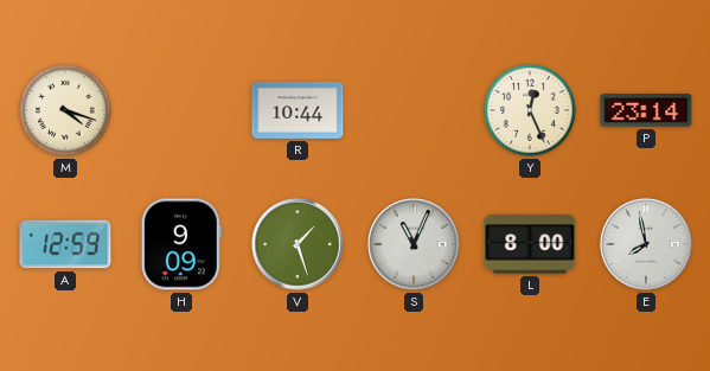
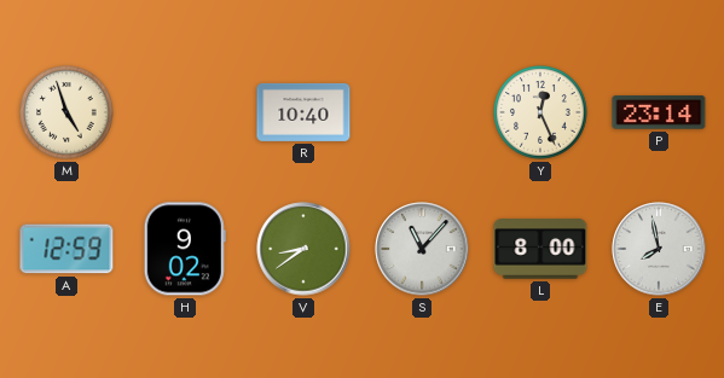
M: 4:18 -> 4:57
R: 10:44 -> 10:40
H: 9:09 -> 9:02
V: 1:27 -> 8:39
S: 11:04 -> 11:07
